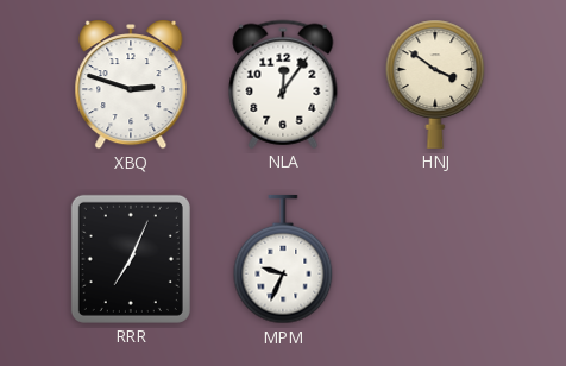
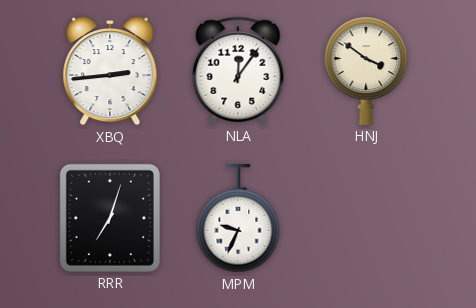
XBQ: 2:48 -> 2:44
RRR: 7:04 -> 7:03
